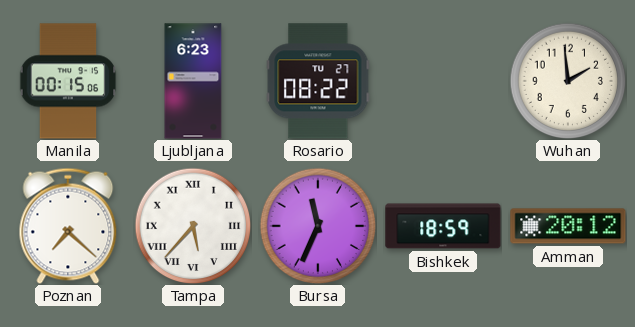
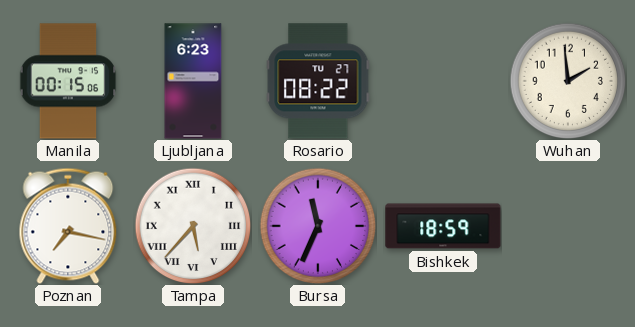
Poznan: 7:22 -> 7:17
Amman: 20:12 -> none
